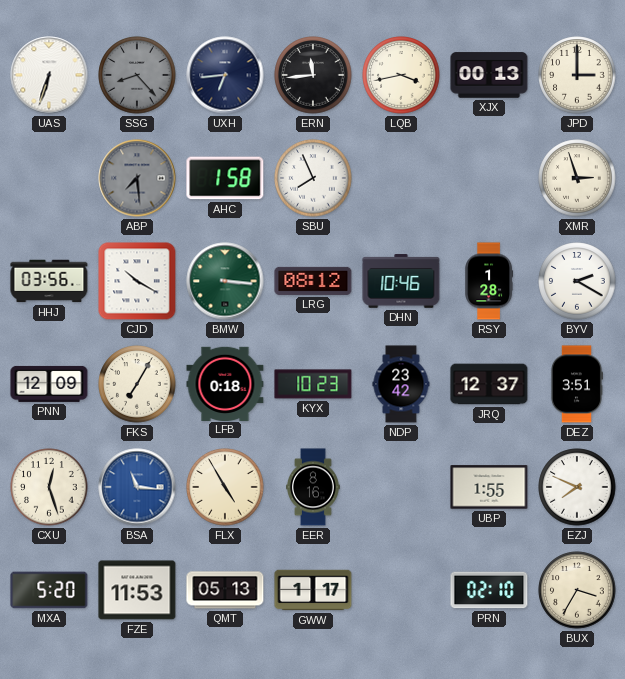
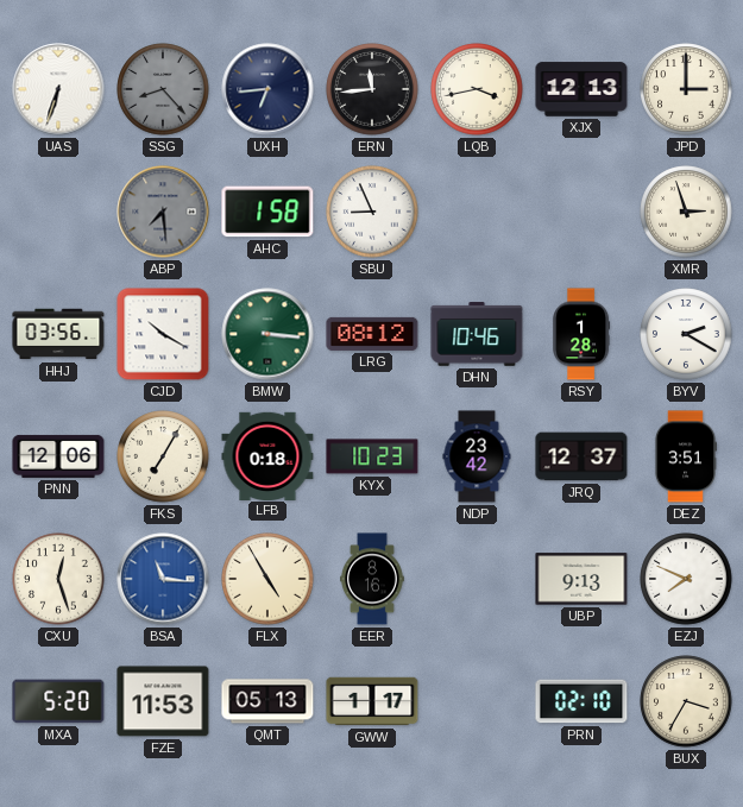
XJX: 00:13 -> 12:13
SBU: 7:56 -> 8:56
PNN: 12:09 -> 12:06
UBP: 1:55 -> 9:13
